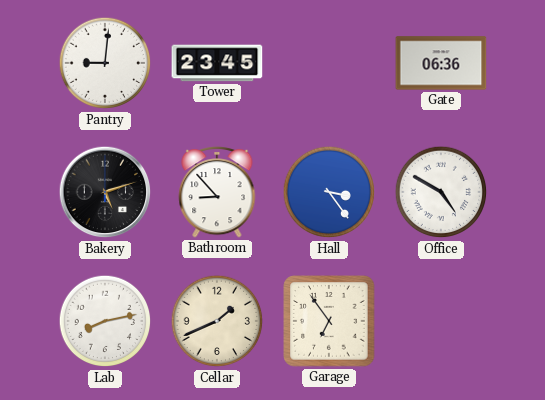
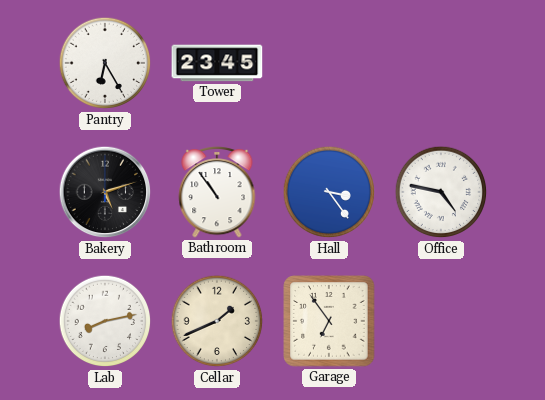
Pantry: 9:01 -> 6:25
Gate: 06:36 -> none
Bathroom: 8:53 -> 10:54
Office: 4:50 -> 4:47
